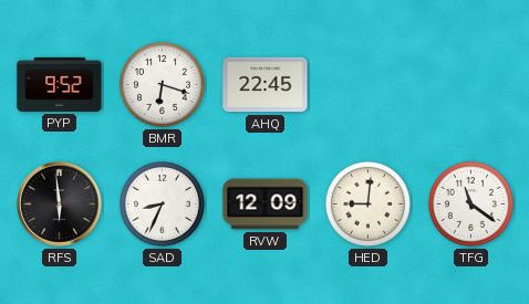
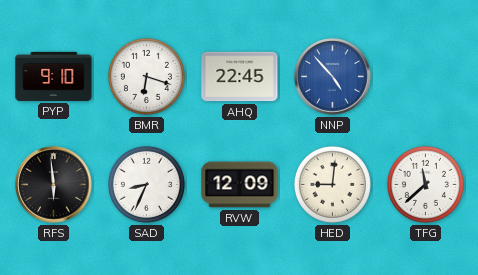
PYP: 9:52 -> 9:10
NNP: none -> 4:53
TFG: 11:21 -> 11:38
